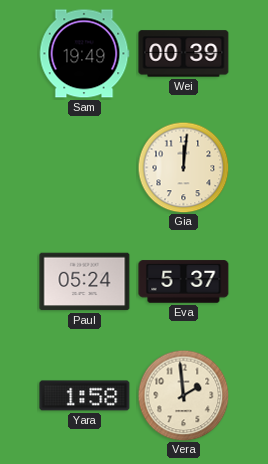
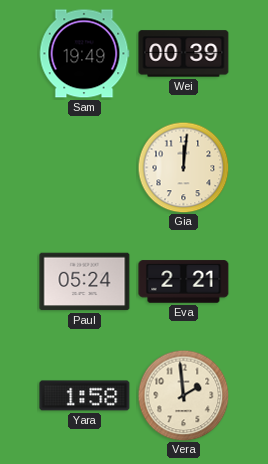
Eva: 5:37 -> 2:21
